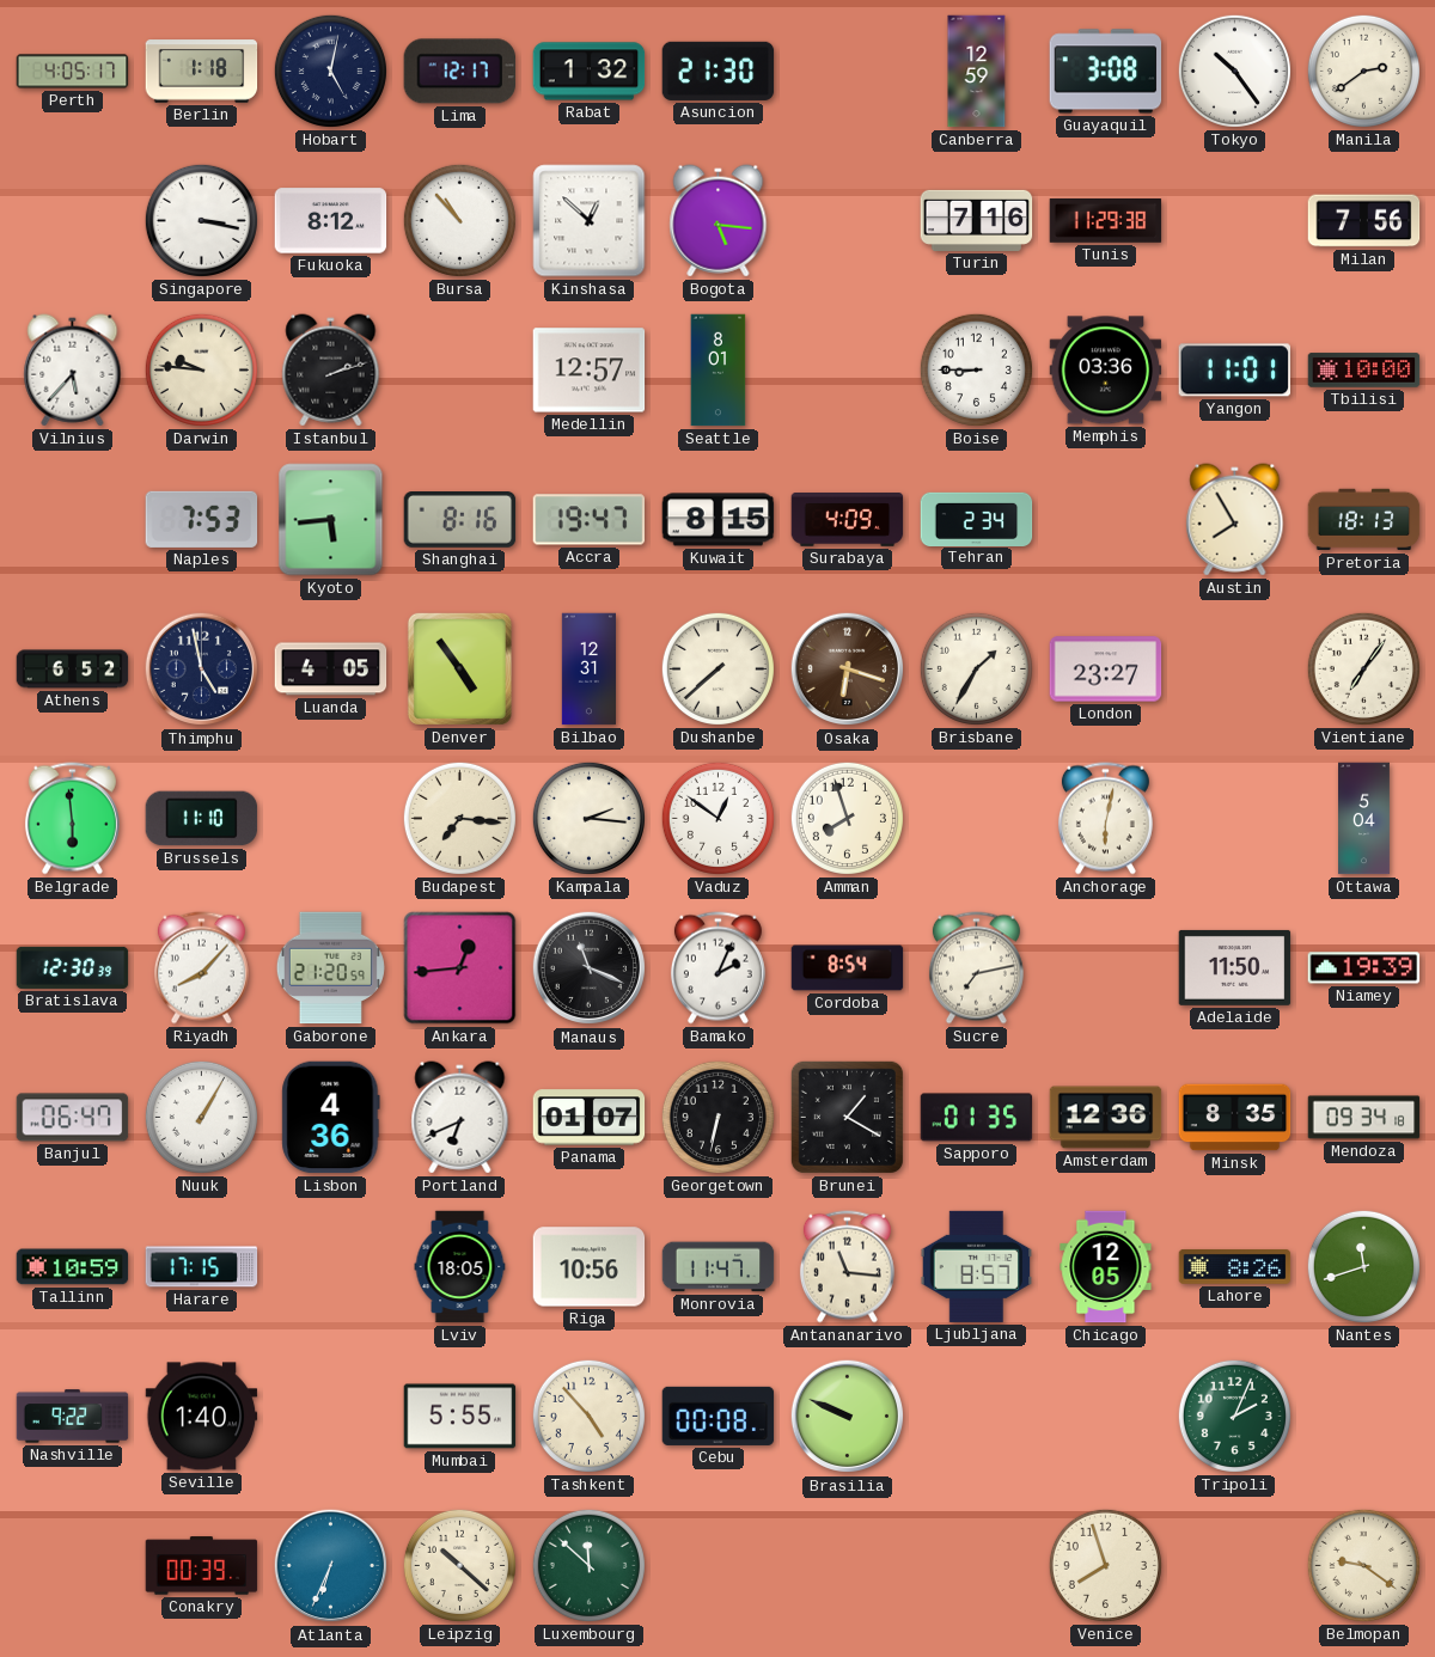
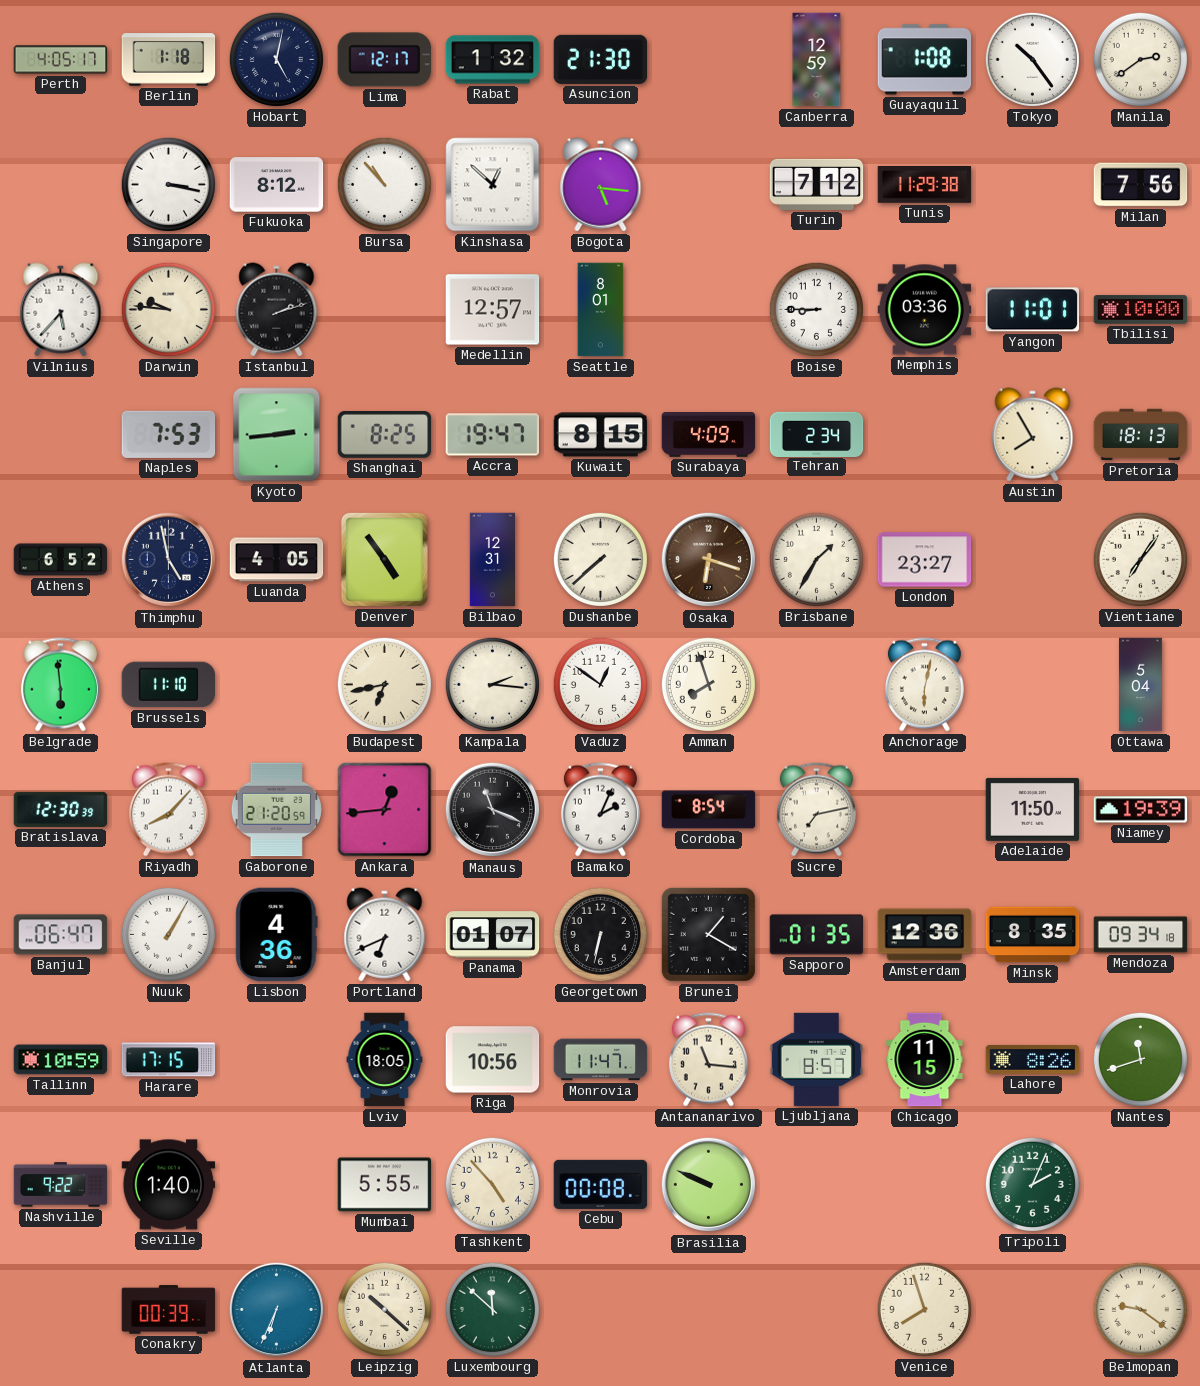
Guayaquil: 3:08 -> 1:08
Turin: 7:16 -> 7:12
Kyoto: 5:44 -> 2:44
Shanghai: 8:16 -> 8:25
Budapest: 7:16 -> 6:43
Chicago: 12:05 -> 11:15
